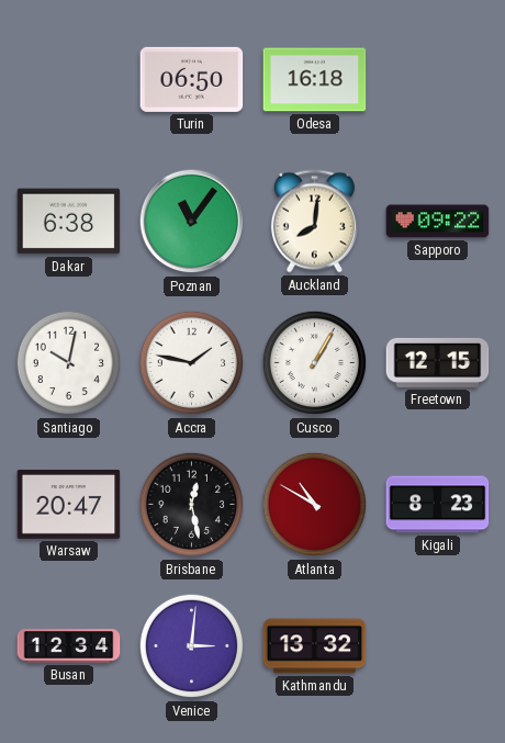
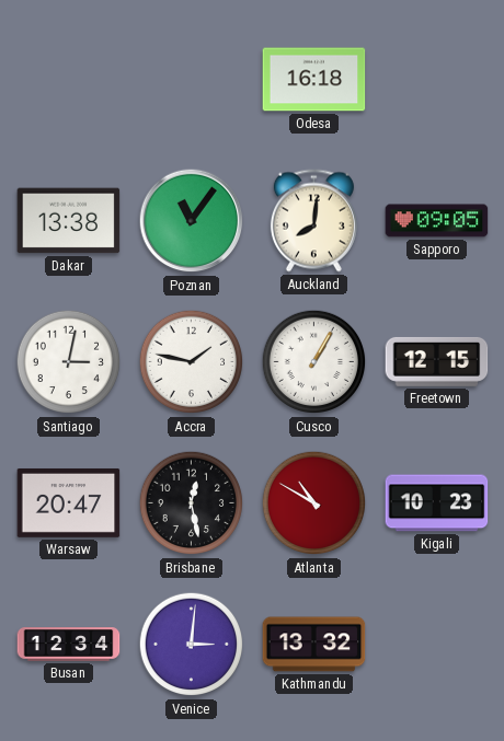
Turin: 06:50 -> none
Dakar: 6:38 -> 13:38
Sapporo: 09:22 -> 09:05
Santiago: 10:02 -> 3:02
Kigali: 8:23 -> 10:23
